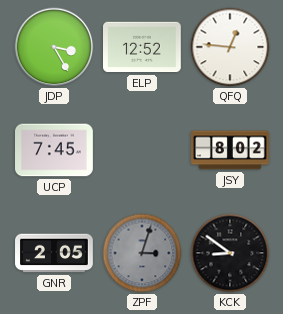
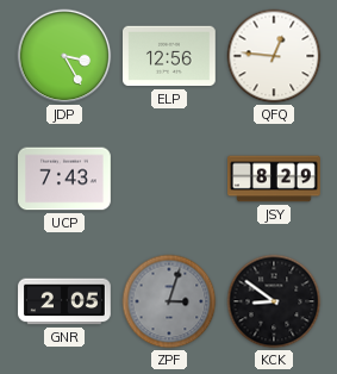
ELP: 12:52 -> 12:56
UCP: 7:45 -> 7:43
JSY: 8:02 -> 8:29
